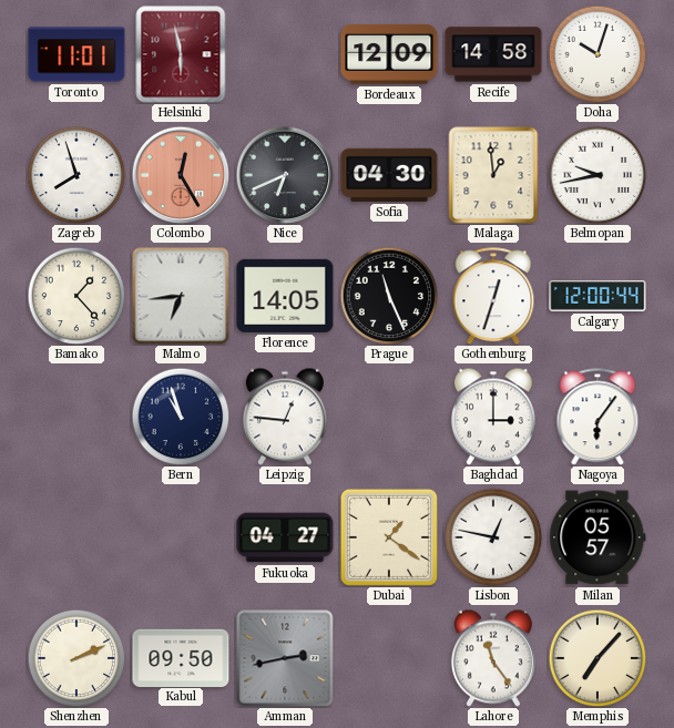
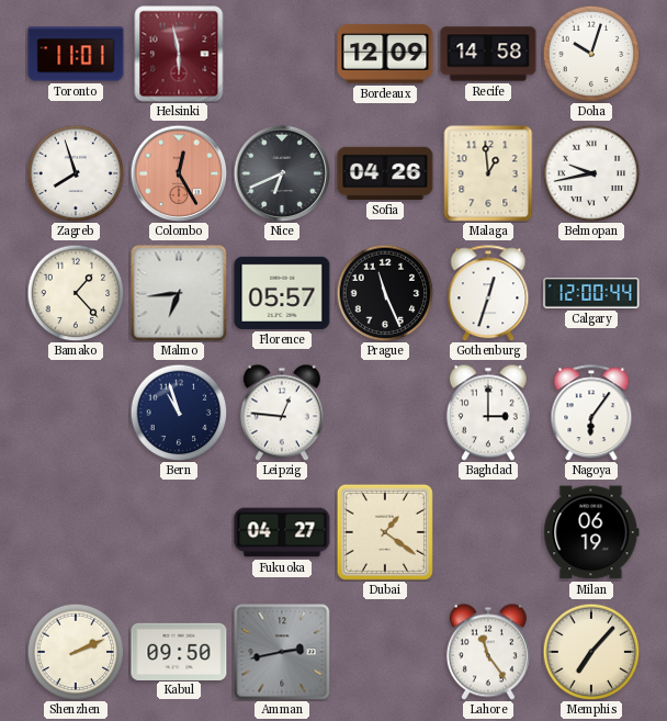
Sofia: 04:30 -> 04:26
Florence: 14:05 -> 05:57
Lisbon: 12:47 -> none
Milan: 05:57 -> 06:19
